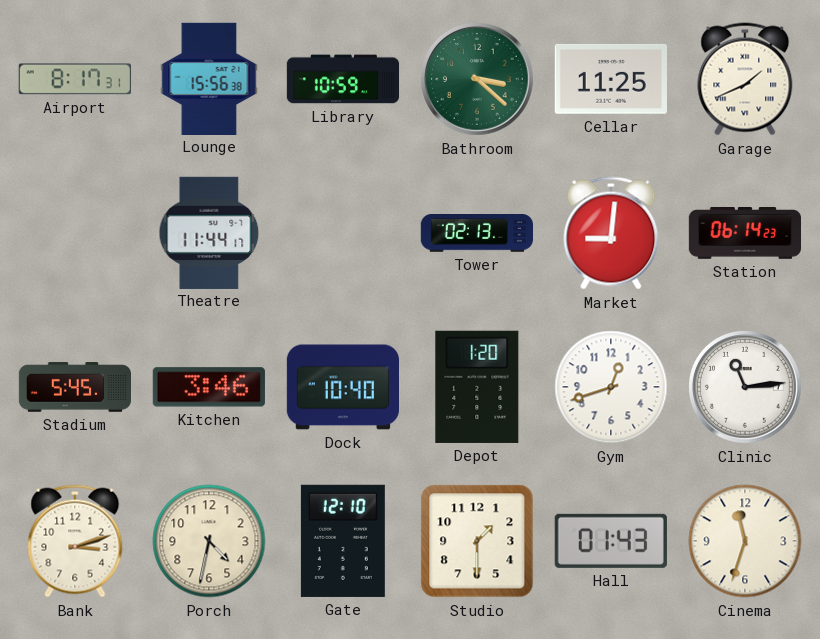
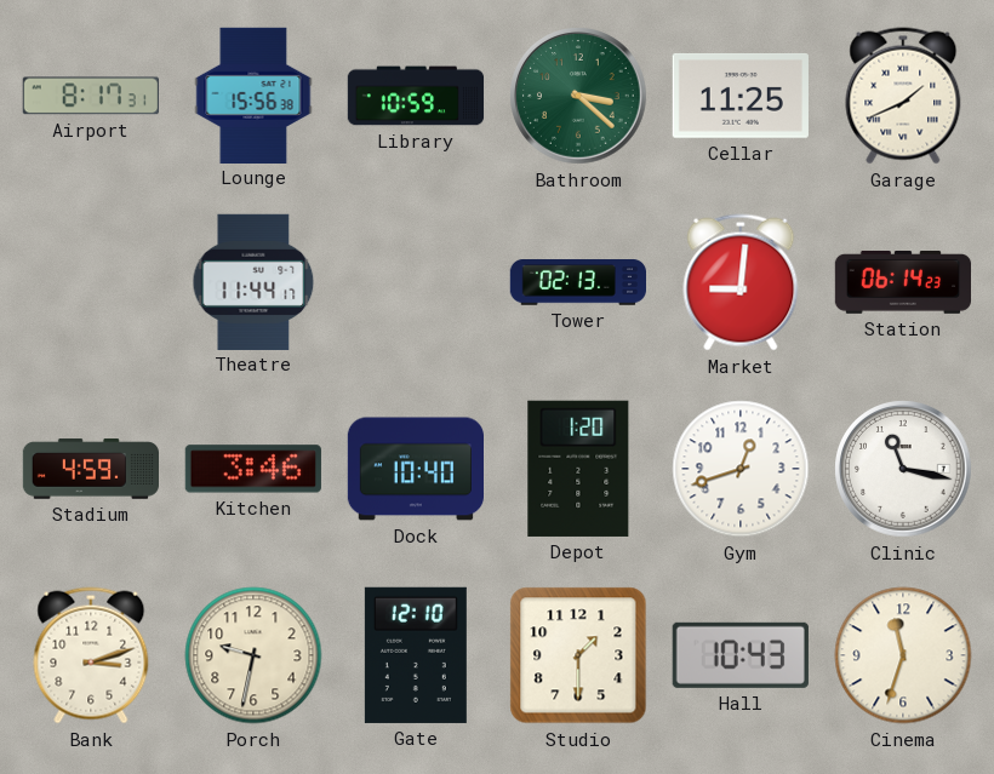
Stadium: 5:45 -> 4:59
Clinic: 11:14 -> 11:17
Porch: 4:32 -> 9:32
Hall: 01:43 -> 10:43
